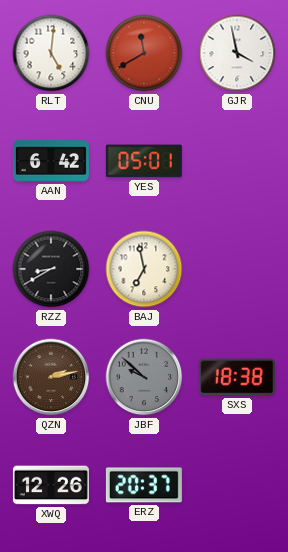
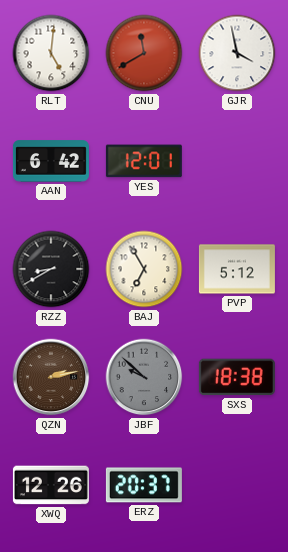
YES: 05:01 -> 12:01
BAJ: 6:58 -> 6:55
PVP: none -> 5:12
